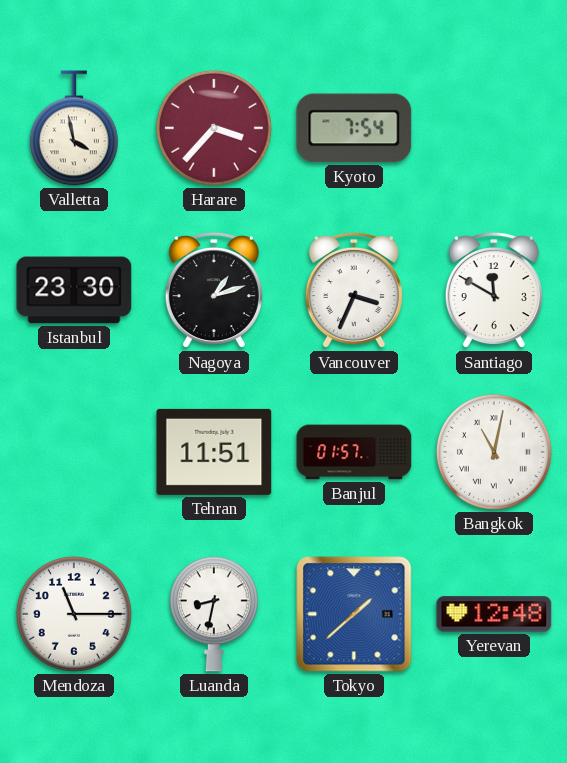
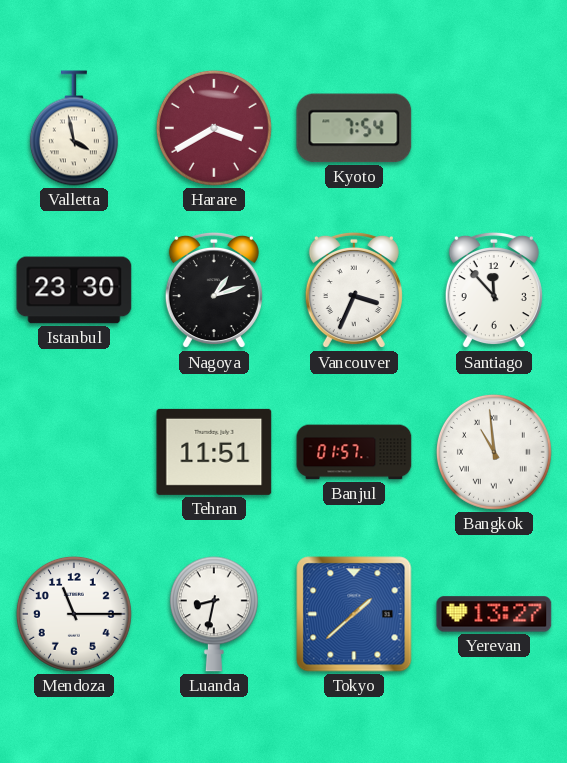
Harare: 3:37 -> 3:40
Santiago: 11:50 -> 11:53
Bangkok: 11:02 -> 10:59
Yerevan: 12:48 -> 13:27
